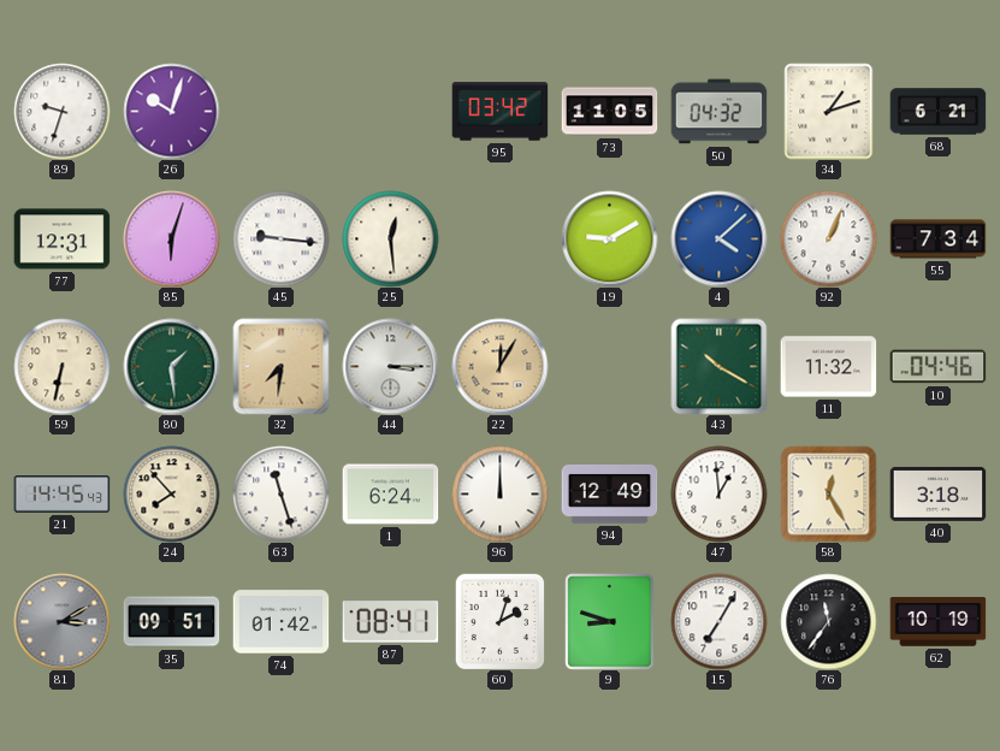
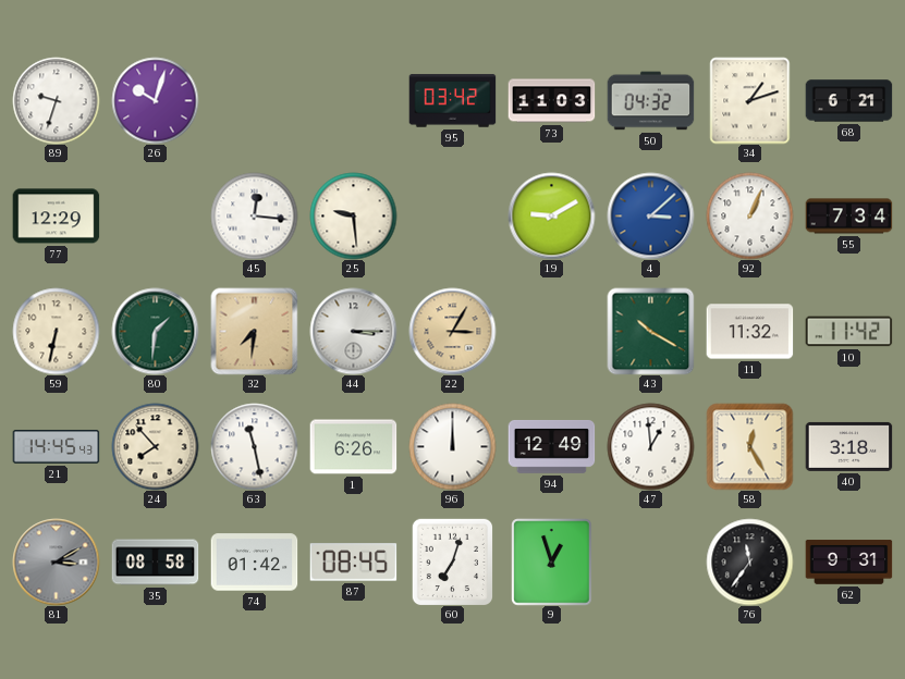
73: 11:05 -> 11:03
77: 12:31 -> 12:29
85: 6:03 -> none
45: 9:16 -> 12:16
25: 12:29 -> 9:29
4: 4:08 -> 3:08
80: 1:29 -> 1:31
22: 12:05 -> 3:05
10: 04:46 -> 11:42
63: 11:27 -> 11:28
1: 6:24 -> 6:26
35: 09:51 -> 08:58
87: 08:41 -> 08:45
60: 2:03 -> 7:03
9: 8:48 -> 12:57
15: 7:05 -> none
62: 10:19 -> 9:31
